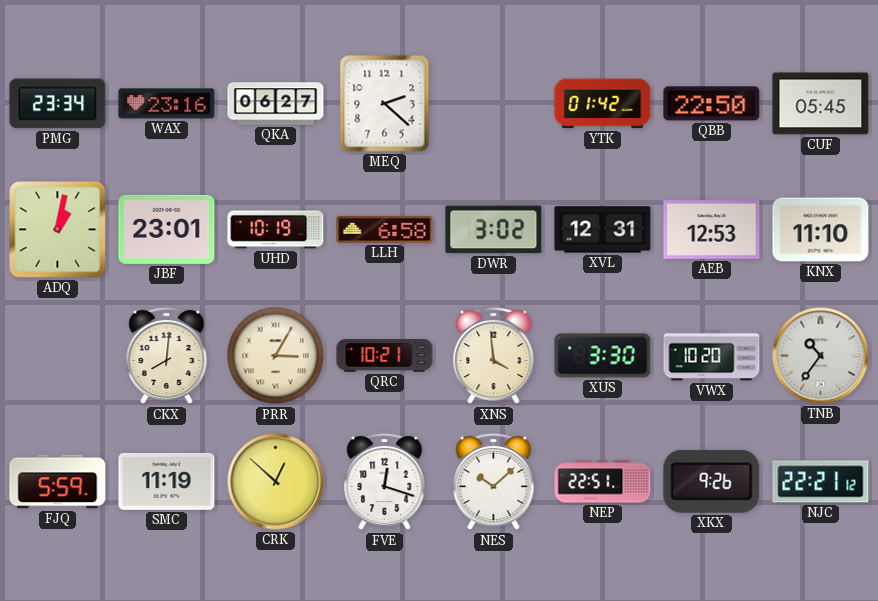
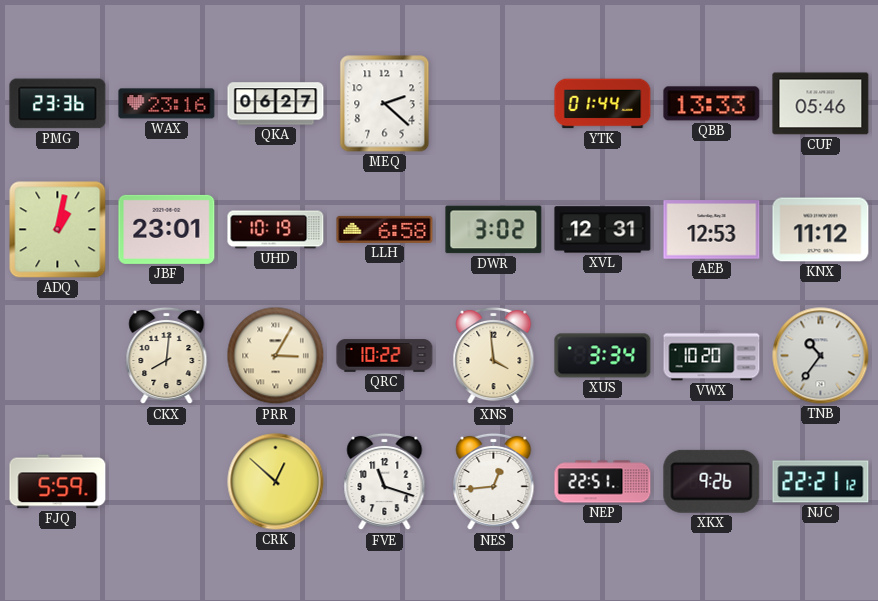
PMG: 23:34 -> 23:36
YTK: 01:42 -> 01:44
QBB: 22:50 -> 13:33
CUF: 05:45 -> 05:46
KNX: 11:10 -> 11:12
QRC: 10:21 -> 10:22
XUS: 3:30 -> 3:34
SMC: 11:19 -> none
FVE: 12:18 -> 11:18
NES: 10:08 -> 12:44
